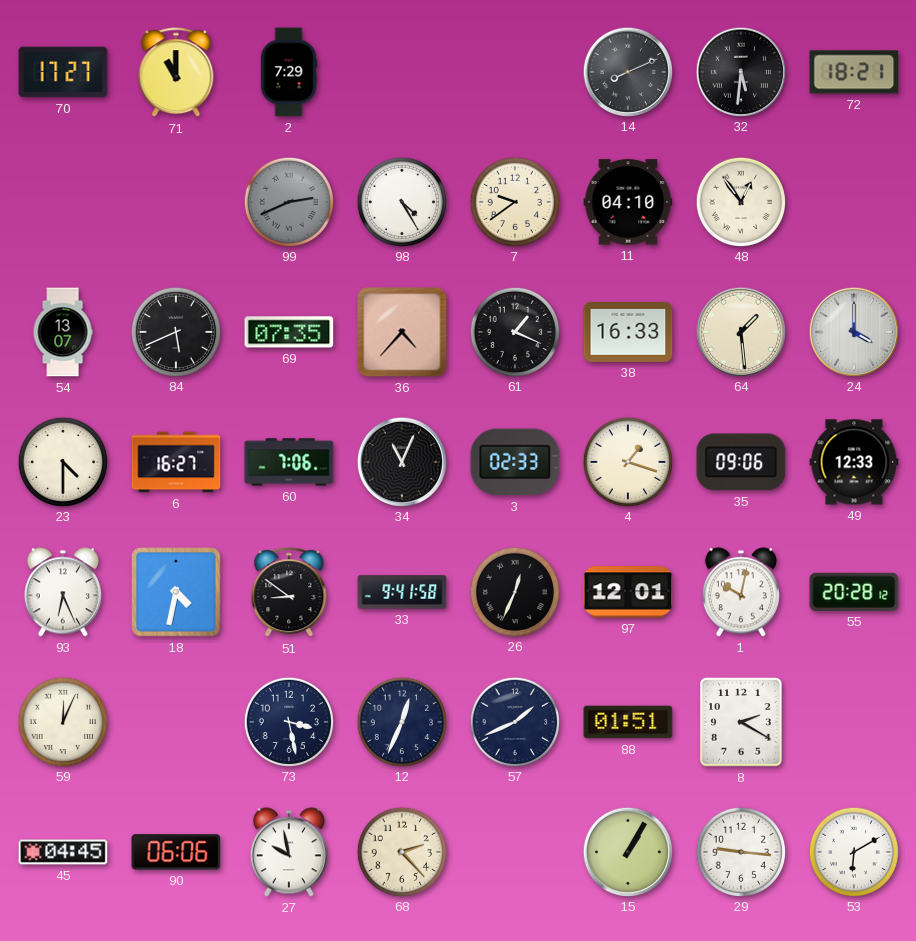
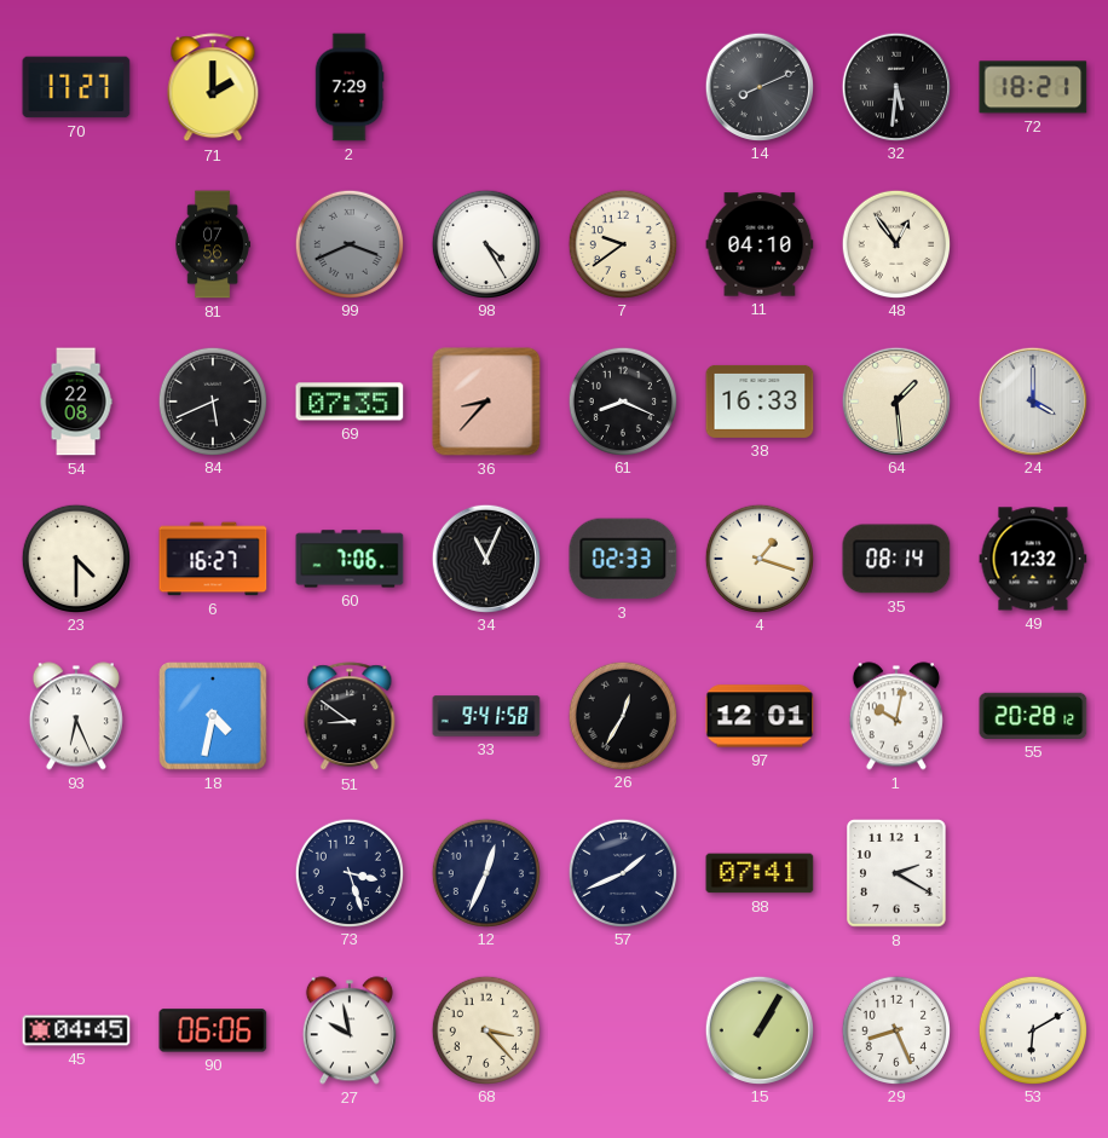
71: 11:00 -> 2:00
81: none -> 07:56
99: 2:41 -> 3:41
54: 13:07 -> 22:08
36: 4:37 -> 8:37
61: 1:19 -> 8:19
35: 09:06 -> 08:14
49: 12:33 -> 12:32
26: 12:34 -> 12:35
59: 12:04 -> none
73: 3:28 -> 3:27
88: 01:51 -> 07:41
68: 2:23 -> 3:23
29: 9:16 -> 8:26
